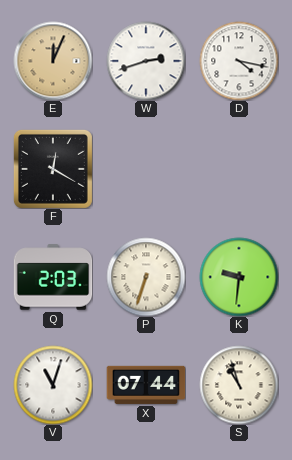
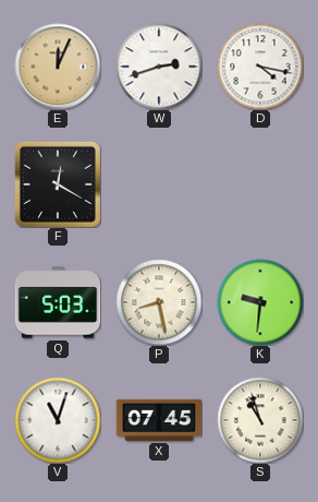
Q: 2:03 -> 5:03
P: 6:33 -> 8:28
X: 07:44 -> 07:45
